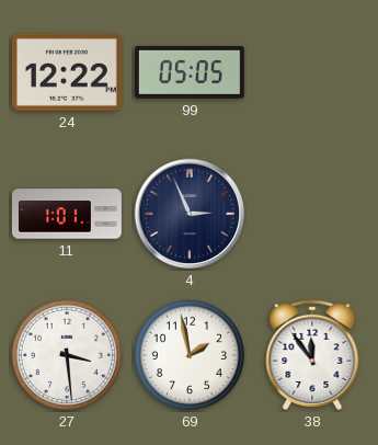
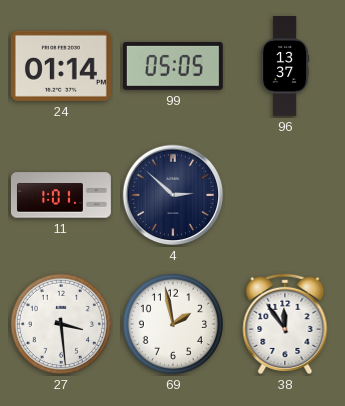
24: 12:22 -> 01:14
96: none -> 13:37
4: 2:56 -> 2:52
